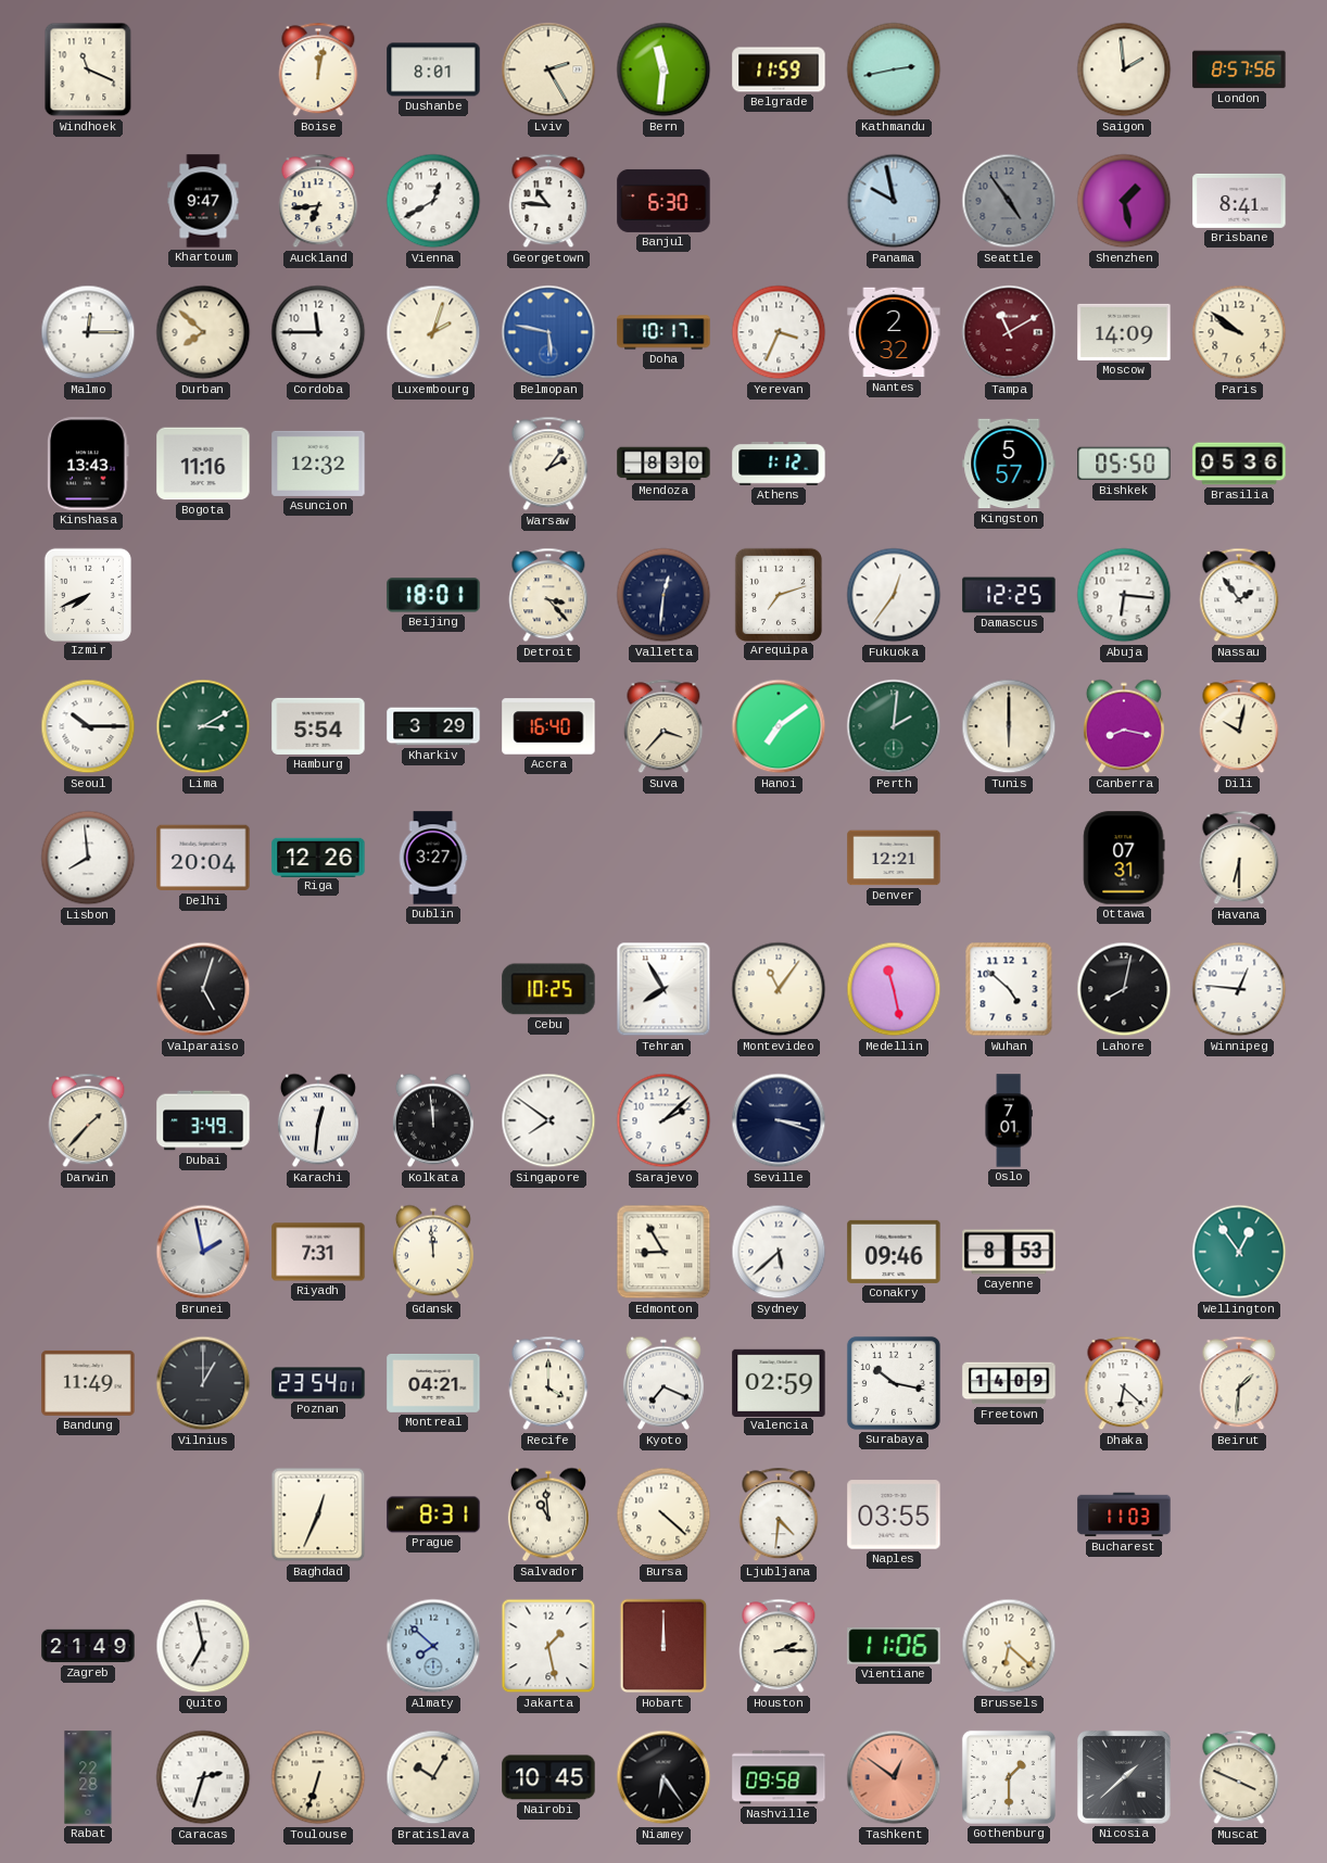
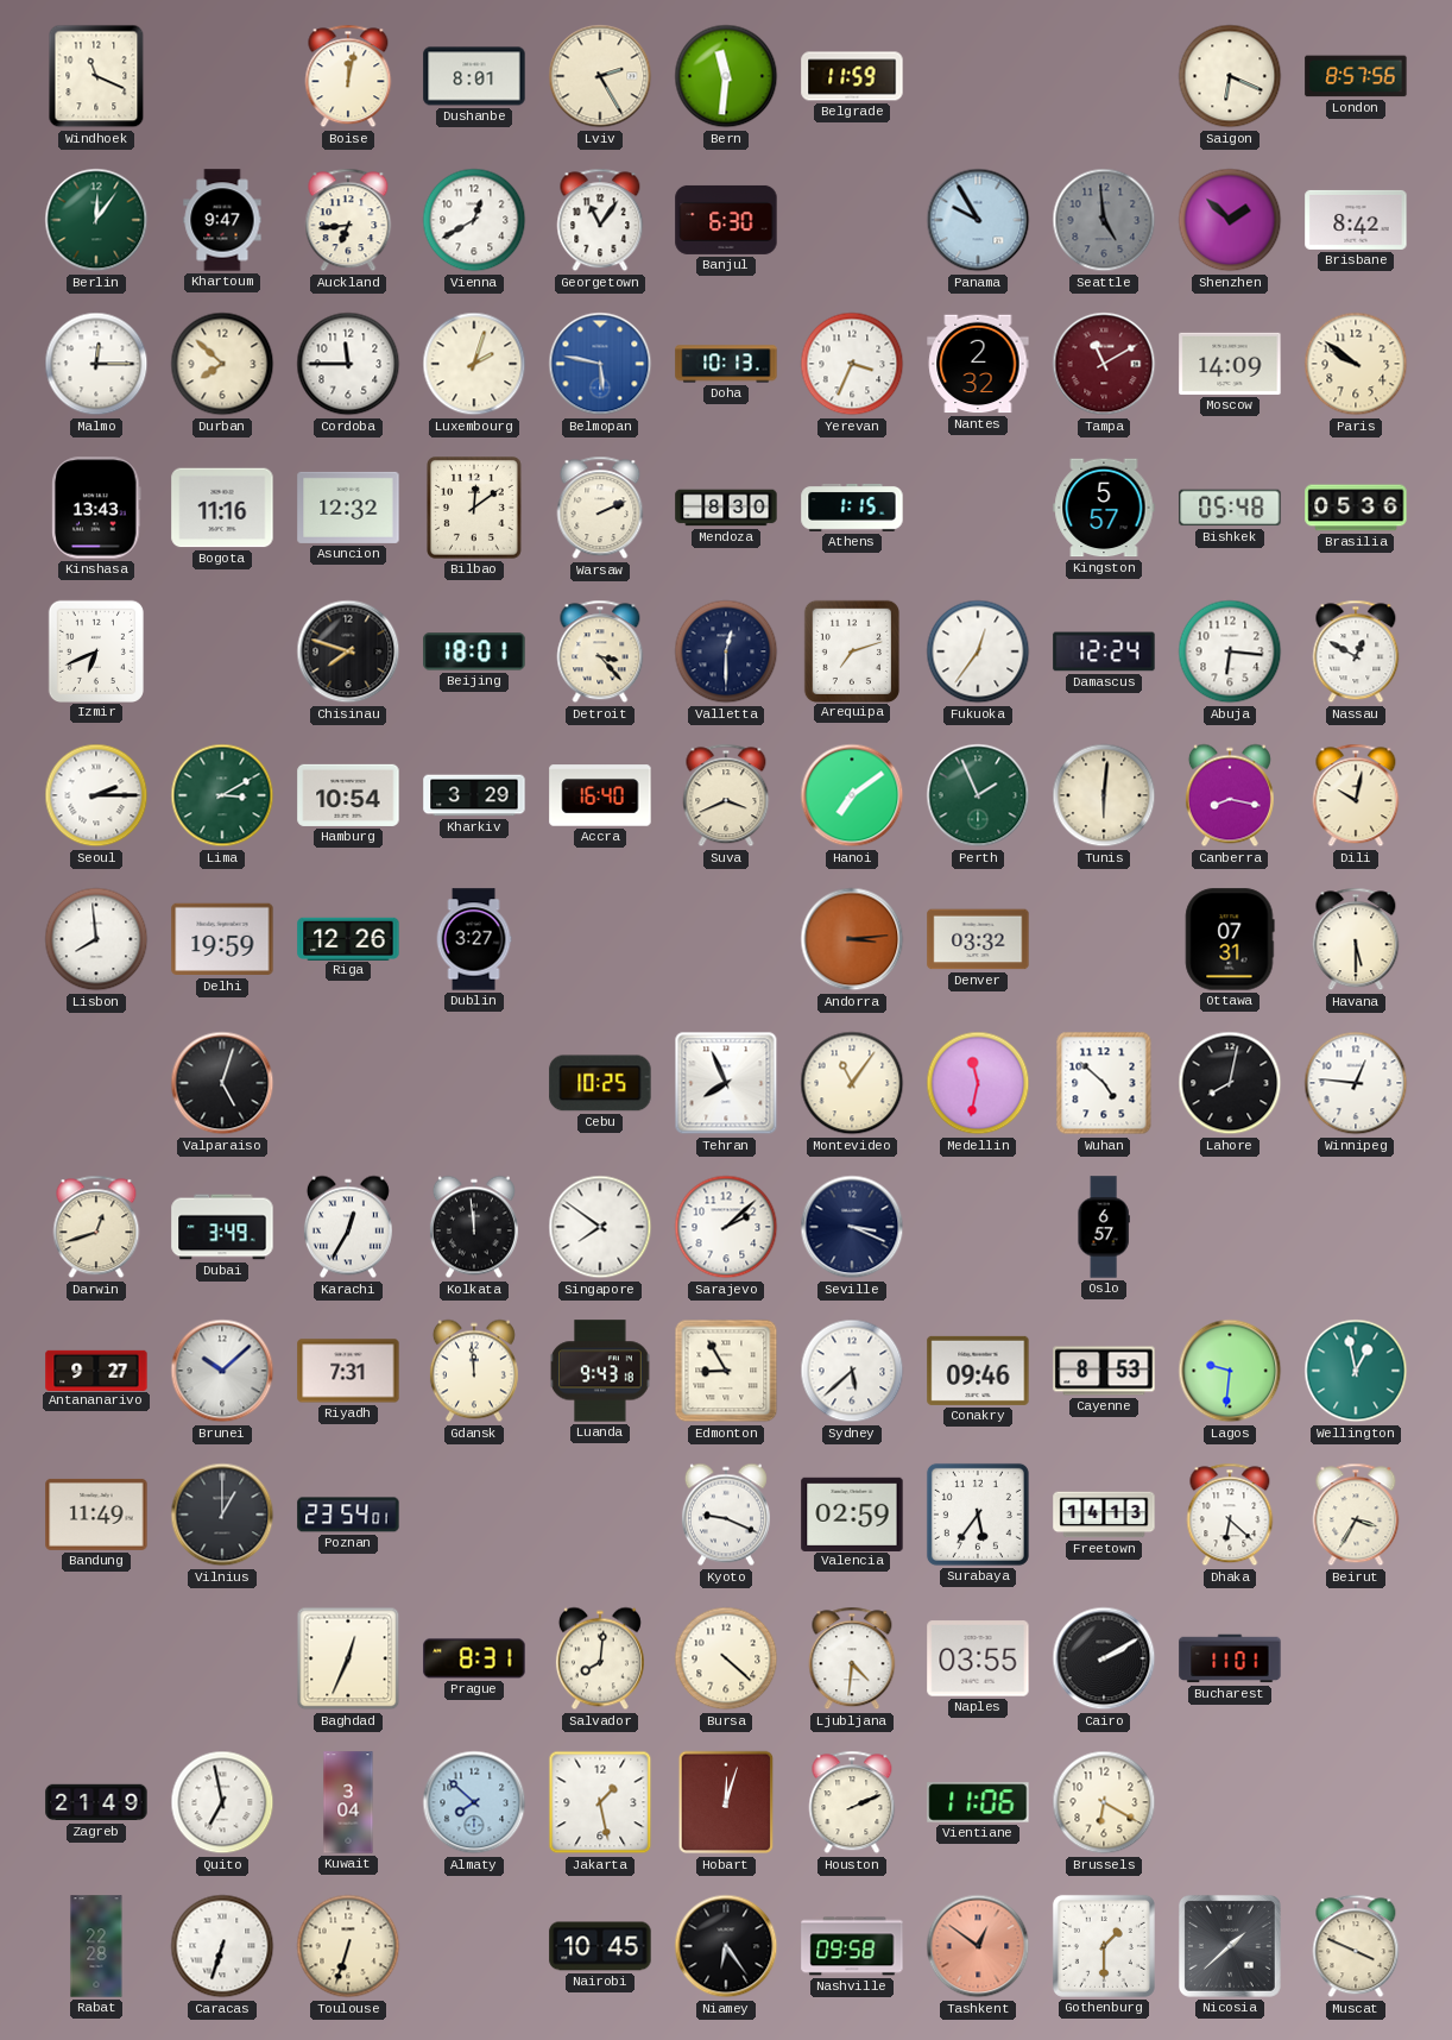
Kathmandu: 2:43 -> none
Saigon: 1:59 -> 6:19
Berlin: none -> 12:06
Georgetown: 10:46 -> 11:06
Panama: 9:58 -> 9:55
Seattle: 4:54 -> 4:59
Shenzhen: 1:28 -> 1:52
Brisbane: 8:41 -> 8:42
Doha: 10:17 -> 10:13
Bilbao: none -> 12:09
Warsaw: 2:06 -> 2:11
Athens: 1:12 -> 1:15
Bishkek: 05:50 -> 05:48
Izmir: 7:41 -> 6:41
Chisinau: none -> 7:48
Valletta: 12:31 -> 12:30
Damascus: 12:25 -> 12:24
Nassau: 1:54 -> 12:50
Seoul: 10:15 -> 2:15
Hamburg: 5:54 -> 10:54
Suva: 3:37 -> 3:41
Perth: 2:01 -> 1:56
Tunis: 6:00 -> 6:01
Delhi: 20:04 -> 19:59
Andorra: none -> 3:14
Denver: 12:21 -> 03:32
Havana: 6:30 -> 5:30
Tehran: 7:55 -> 7:56
Medellin: 11:28 -> 11:32
Darwin: 1:37 -> 12:42
Karachi: 12:31 -> 12:35
Seville: 3:18 -> 3:19
Oslo: 7:01 -> 6:57
Antananarivo: none -> 9:27
Brunei: 1:58 -> 10:08
Luanda: none -> 9:43
Lagos: none -> 9:31
Wellington: 12:54 -> 12:58
Montreal: 04:21 -> none
Recife: 4:00 -> none
Kyoto: 7:19 -> 9:19
Surabaya: 10:17 -> 5:36
Freetown: 14:09 -> 14:13
Beirut: 1:31 -> 3:35
Salvador: 10:59 -> 8:01
Cairo: none -> 2:10
Bucharest: 11:03 -> 11:01
Kuwait: none -> 3:04
Hobart: 12:00 -> 12:03
Houston: 2:15 -> 2:11
Brussels: 6:22 -> 6:20
Caracas: 2:33 -> 6:33
Bratislava: 10:05 -> none
